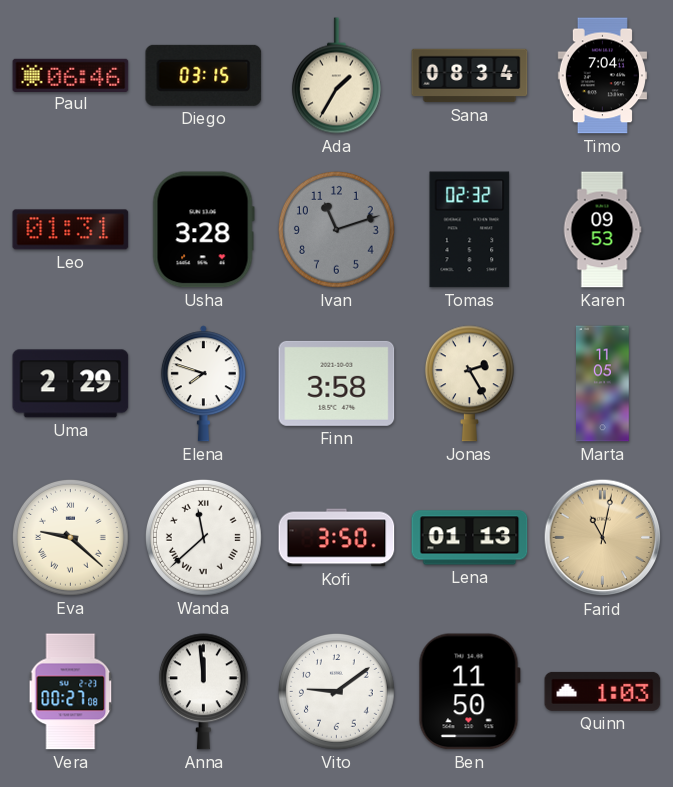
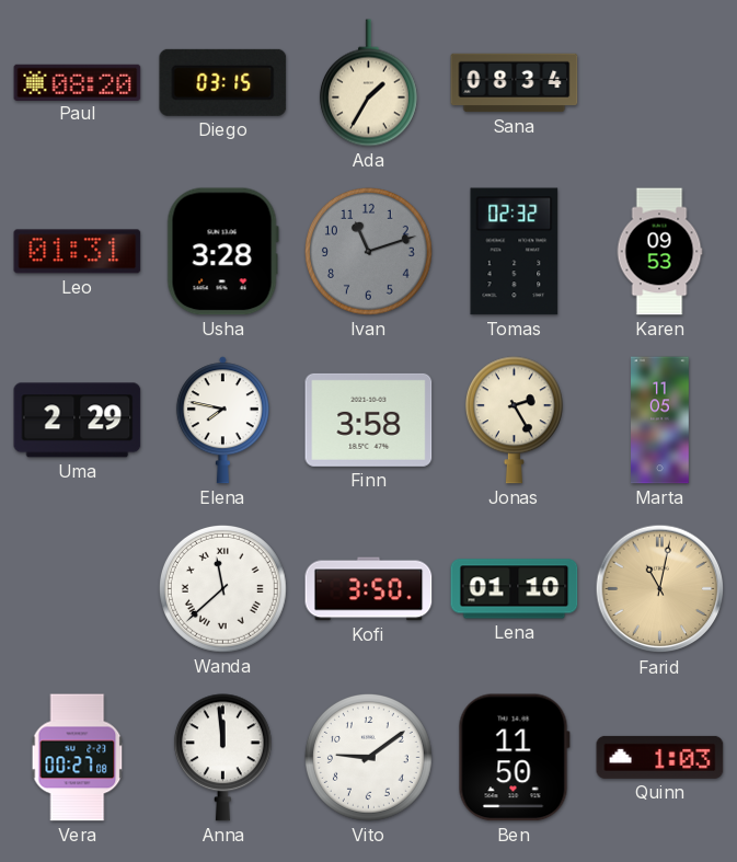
Paul: 06:46 -> 08:20
Timo: 7:04 -> none
Elena: 7:48 -> 7:47
Eva: 9:22 -> none
Lena: 01:13 -> 01:10
